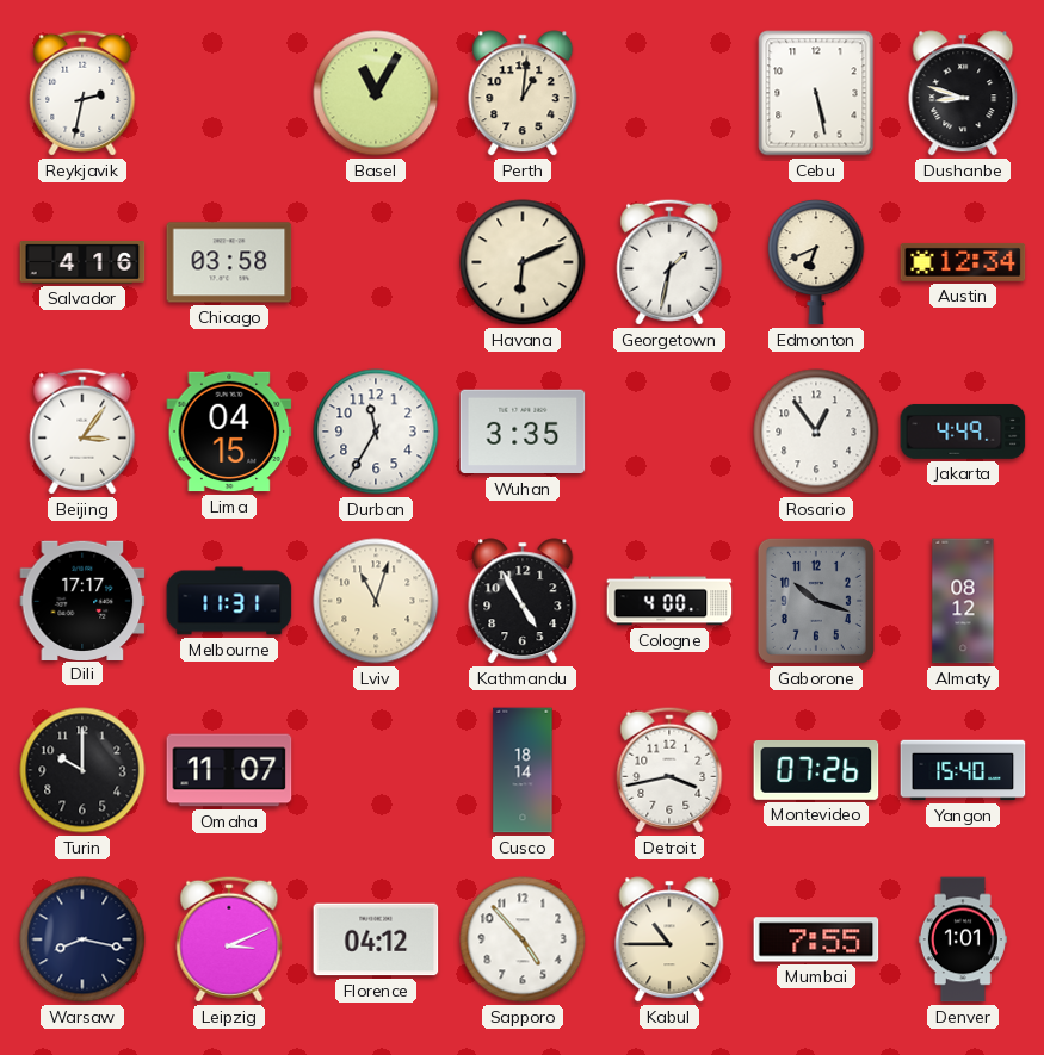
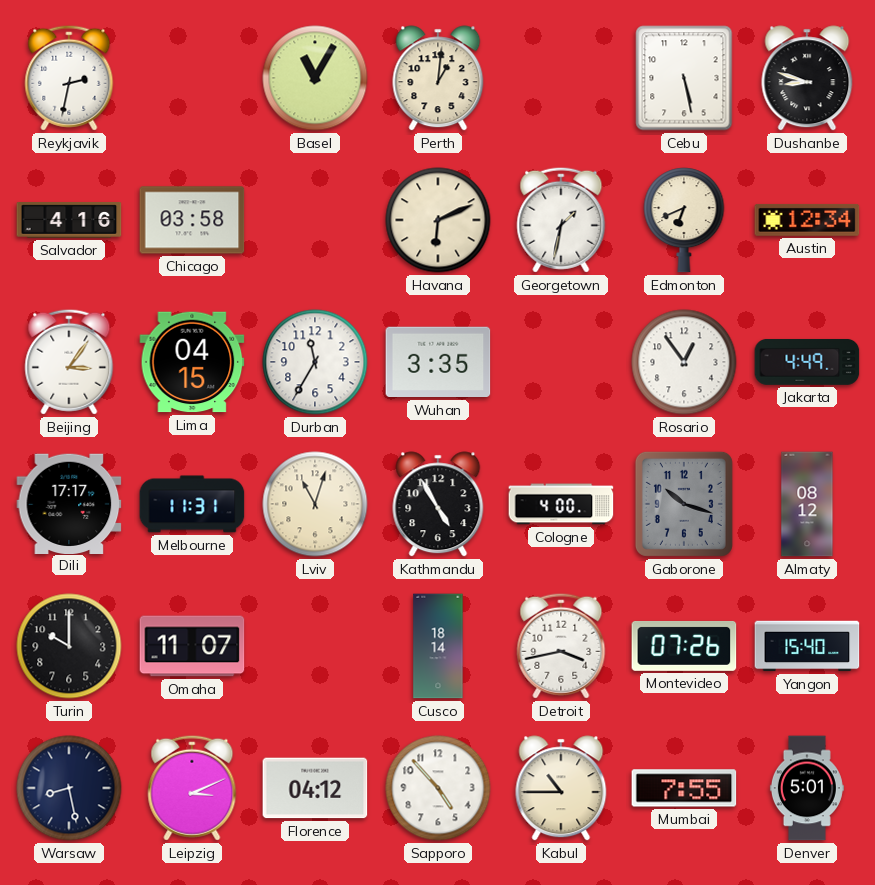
Warsaw: 8:17 -> 8:28
Denver: 1:01 -> 5:01
